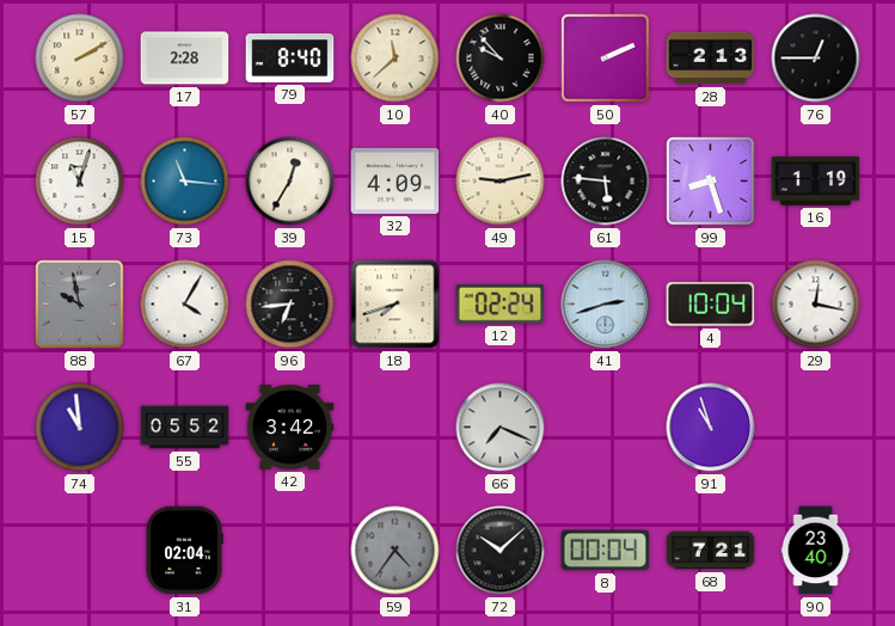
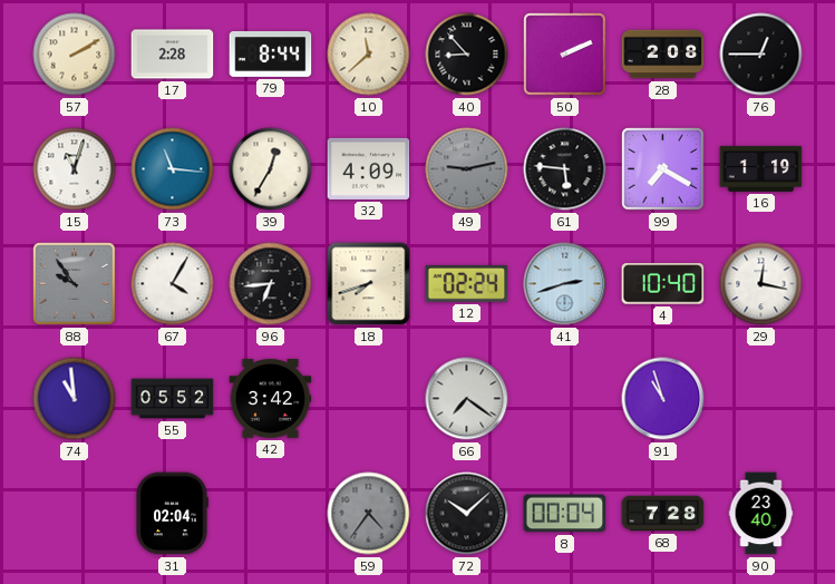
79: 8:40 -> 8:44
40: 9:53 -> 8:53
28: 2:13 -> 2:08
49 dial: cream -> grey
99: 8:27 -> 7:20
88: 9:58 -> 9:54
4: 10:04 -> 10:40
66: 7:19 -> 7:21
68: 7:21 -> 7:28
